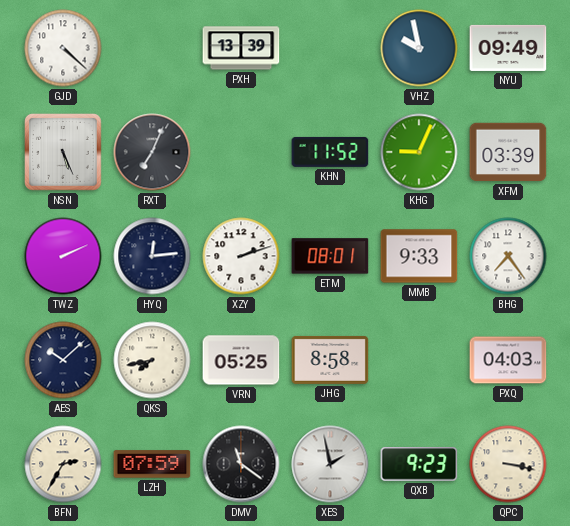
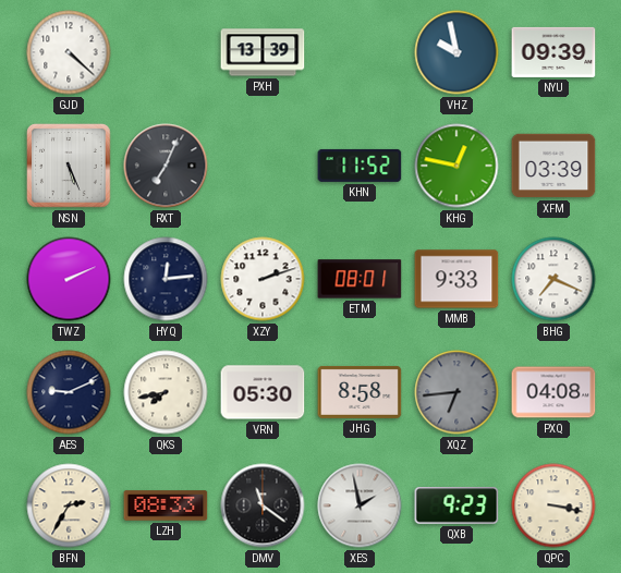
NYU: 09:49 -> 09:39
KHG: 9:04 -> 12:47
BHG: 7:24 -> 7:19
AES: 10:08 -> 9:11
VRN: 05:25 -> 05:30
XQZ: none -> 6:44
PXQ: 04:03 -> 04:08
LZH: 07:59 -> 08:33
